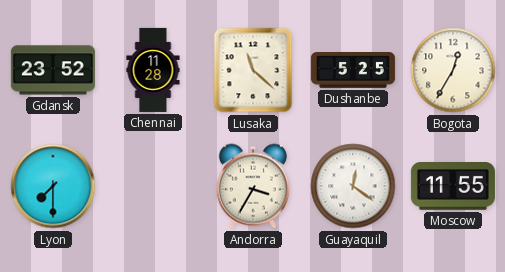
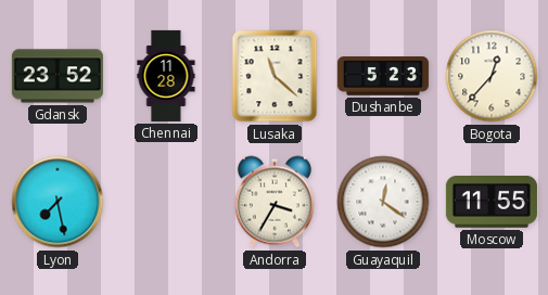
Dushanbe: 5:25 -> 5:23
Bogota: 12:35 -> 12:37
Lyon: 7:30 -> 7:28
